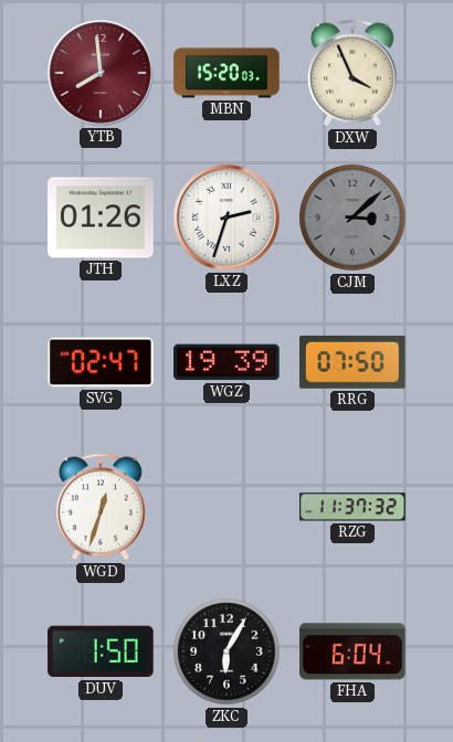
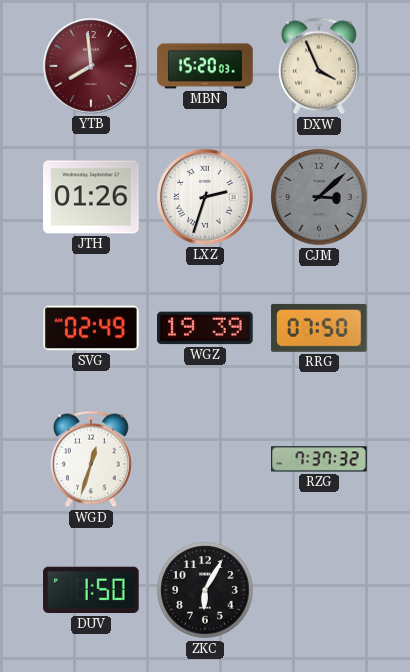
SVG: 02:47 -> 02:49
RZG: 11:37 -> 7:37
FHA: 6:04 -> none
